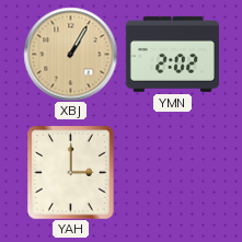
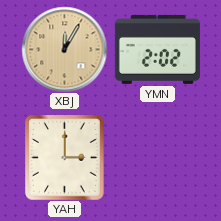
XBJ: 1:05 -> 12:05
